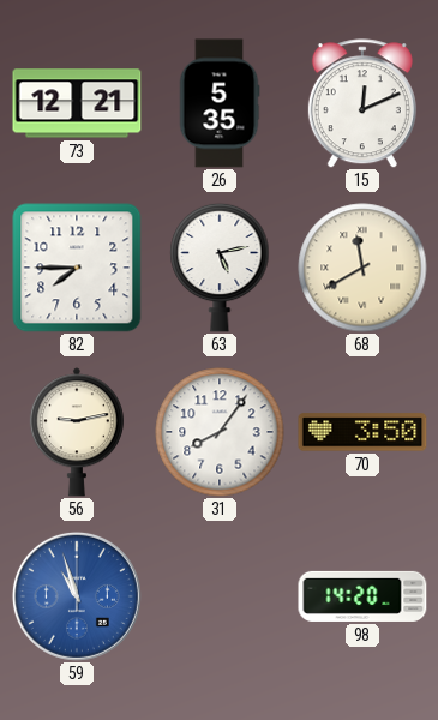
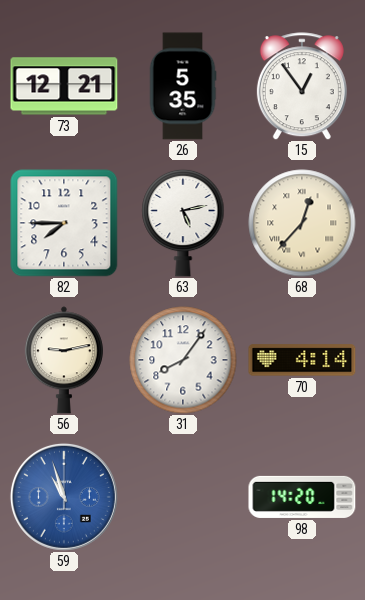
15: 12:11 -> 12:54
68: 11:40 -> 12:37
70: 3:50 -> 4:14
